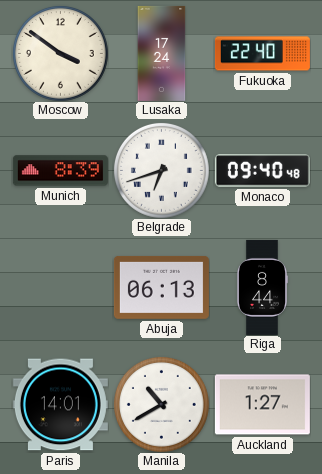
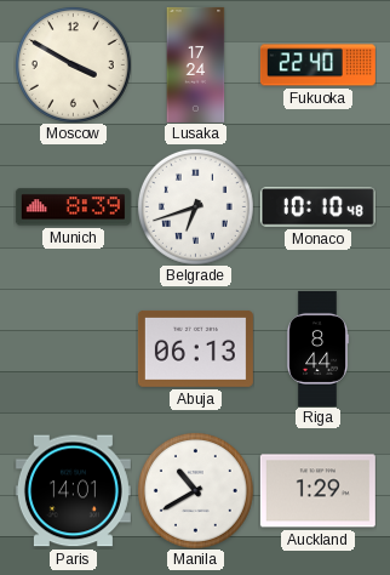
Moscow: 3:51 -> 3:50
Monaco: 09:40 -> 10:10
Auckland: 1:27 -> 1:29
